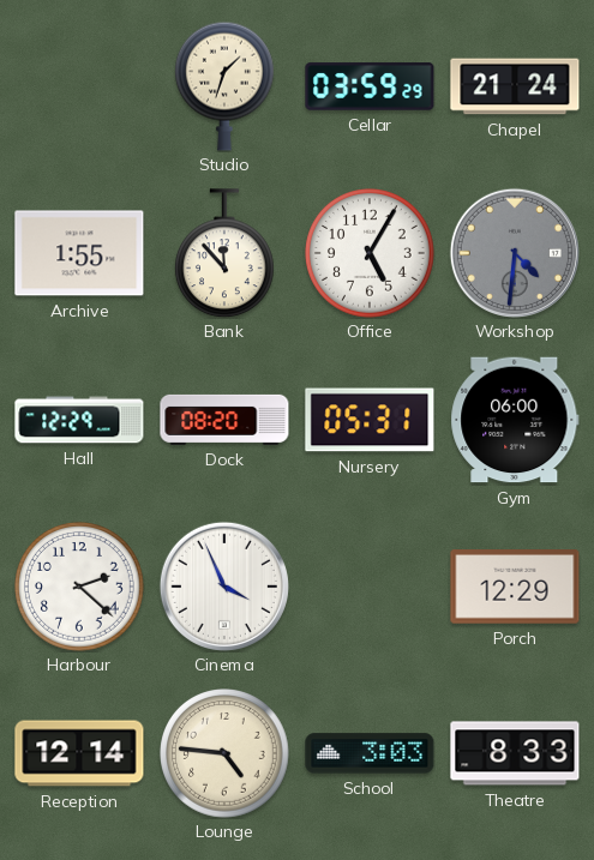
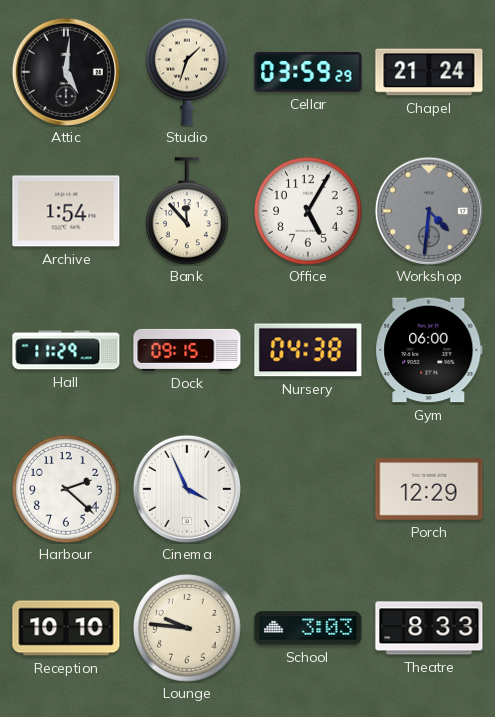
Attic: none -> 5:01
Archive: 1:55 -> 1:54
Hall: 12:29 -> 11:29
Dock: 08:20 -> 09:15
Nursery: 05:31 -> 04:38
Reception: 12:14 -> 10:10
Lounge: 4:46 -> 9:46
